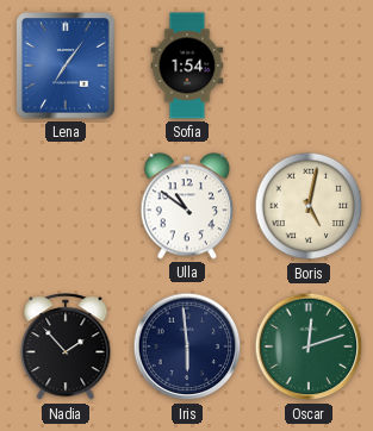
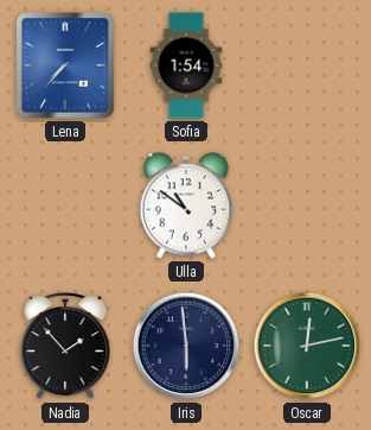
Lena: 7:06 -> 7:37
Boris: 5:02 -> none
Oscar: 12:12 -> 12:13
